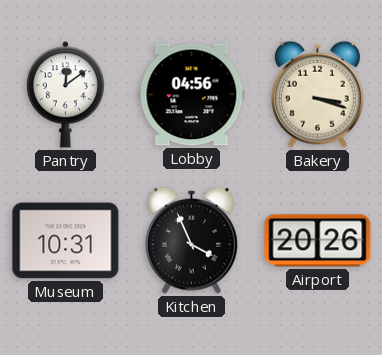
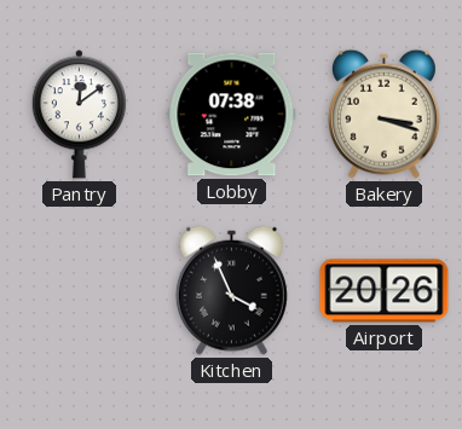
Lobby: 04:56 -> 07:38
Museum: 10:31 -> none
